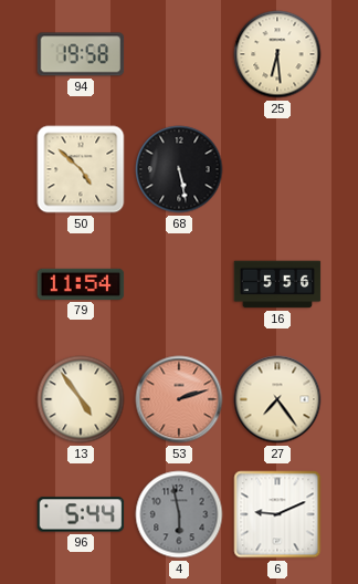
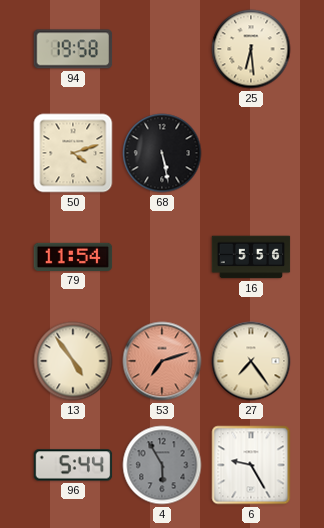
50: 4:52 -> 4:12
53: 2:12 -> 7:12
4: 5:58 -> 5:55
6: 9:11 -> 9:25
